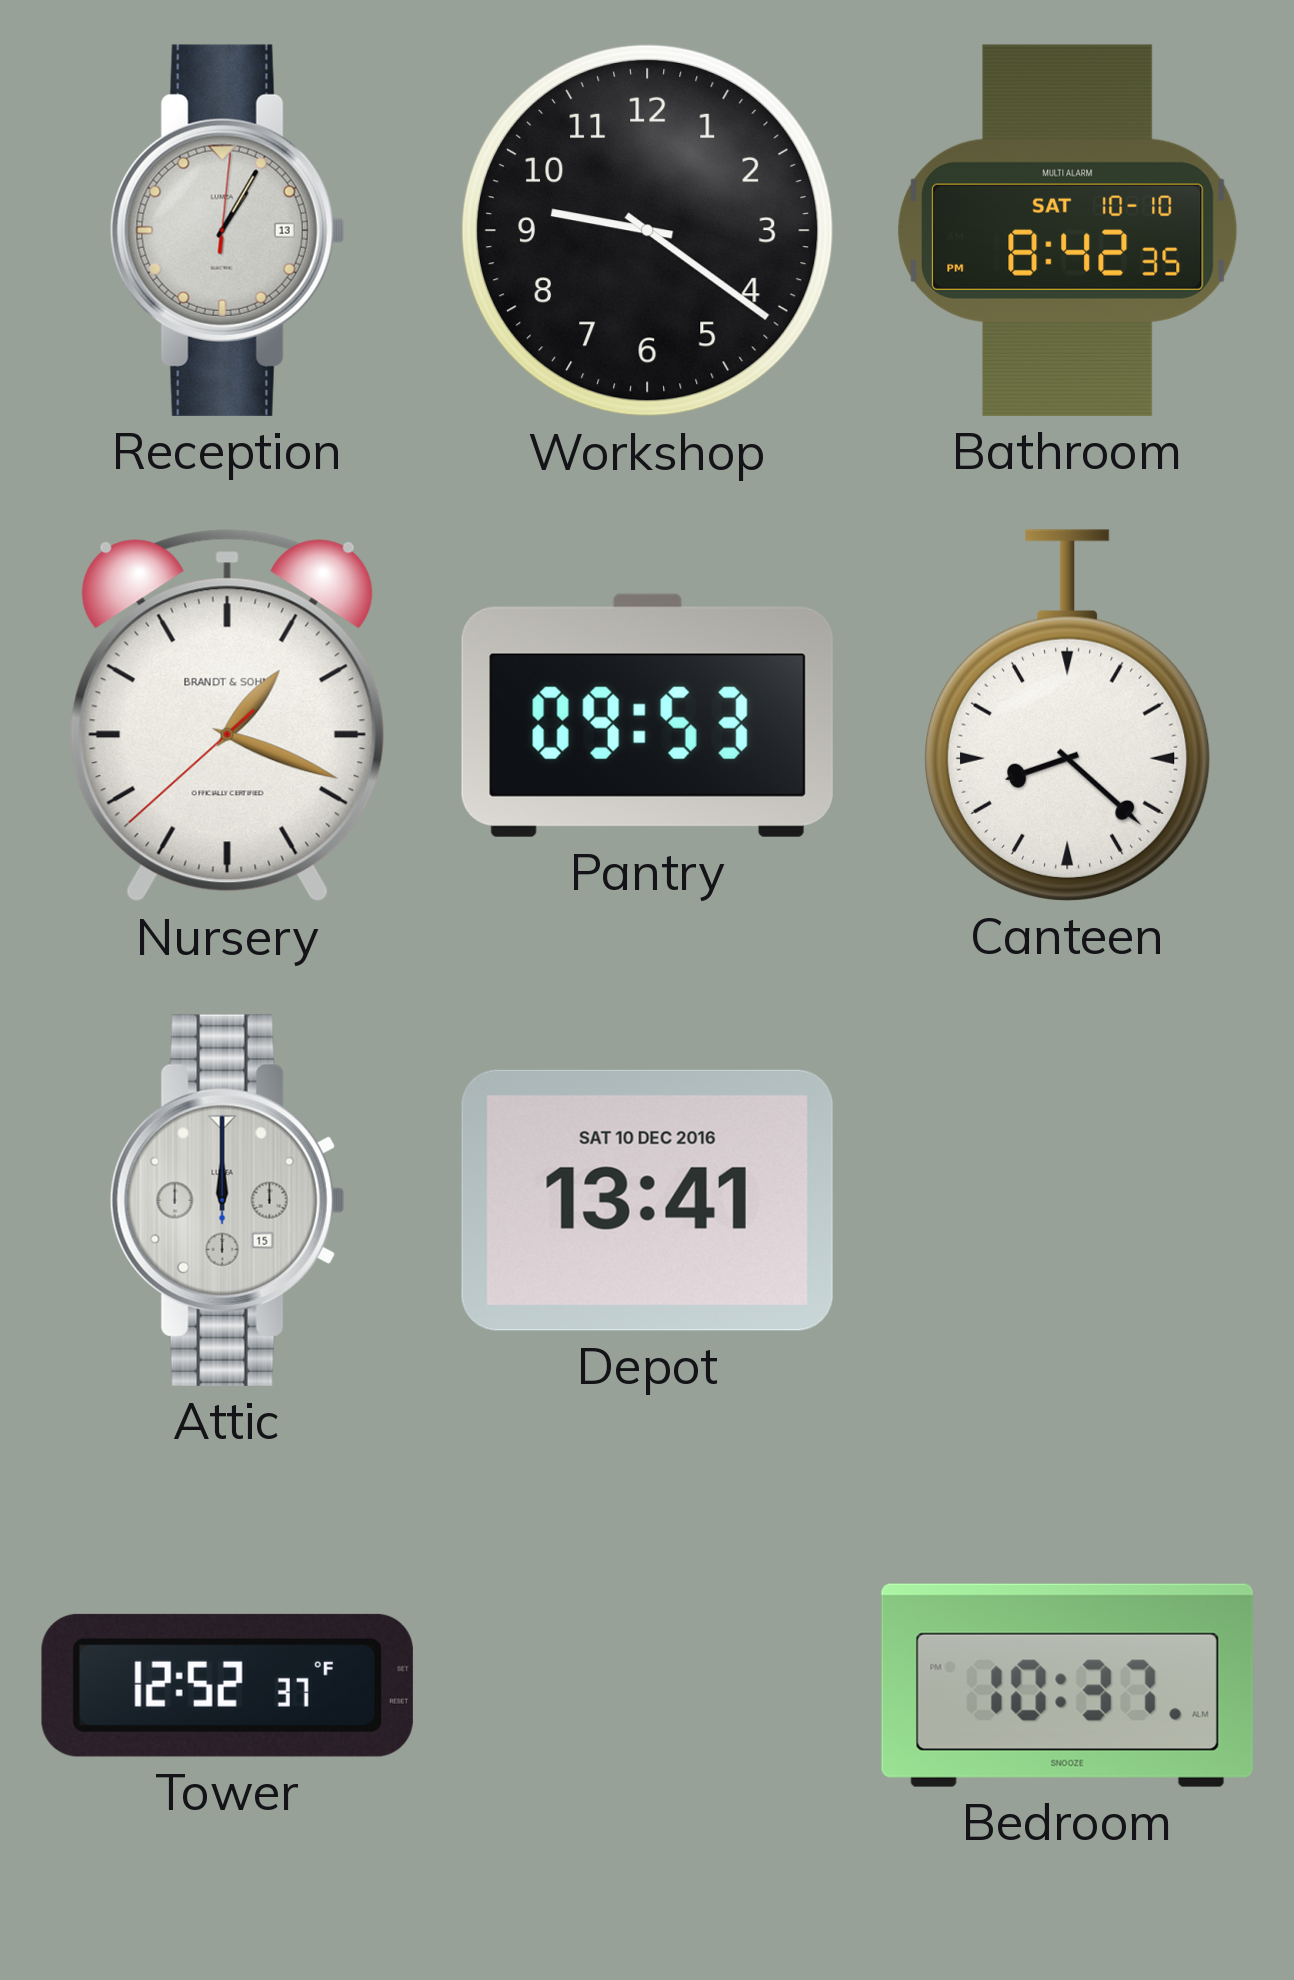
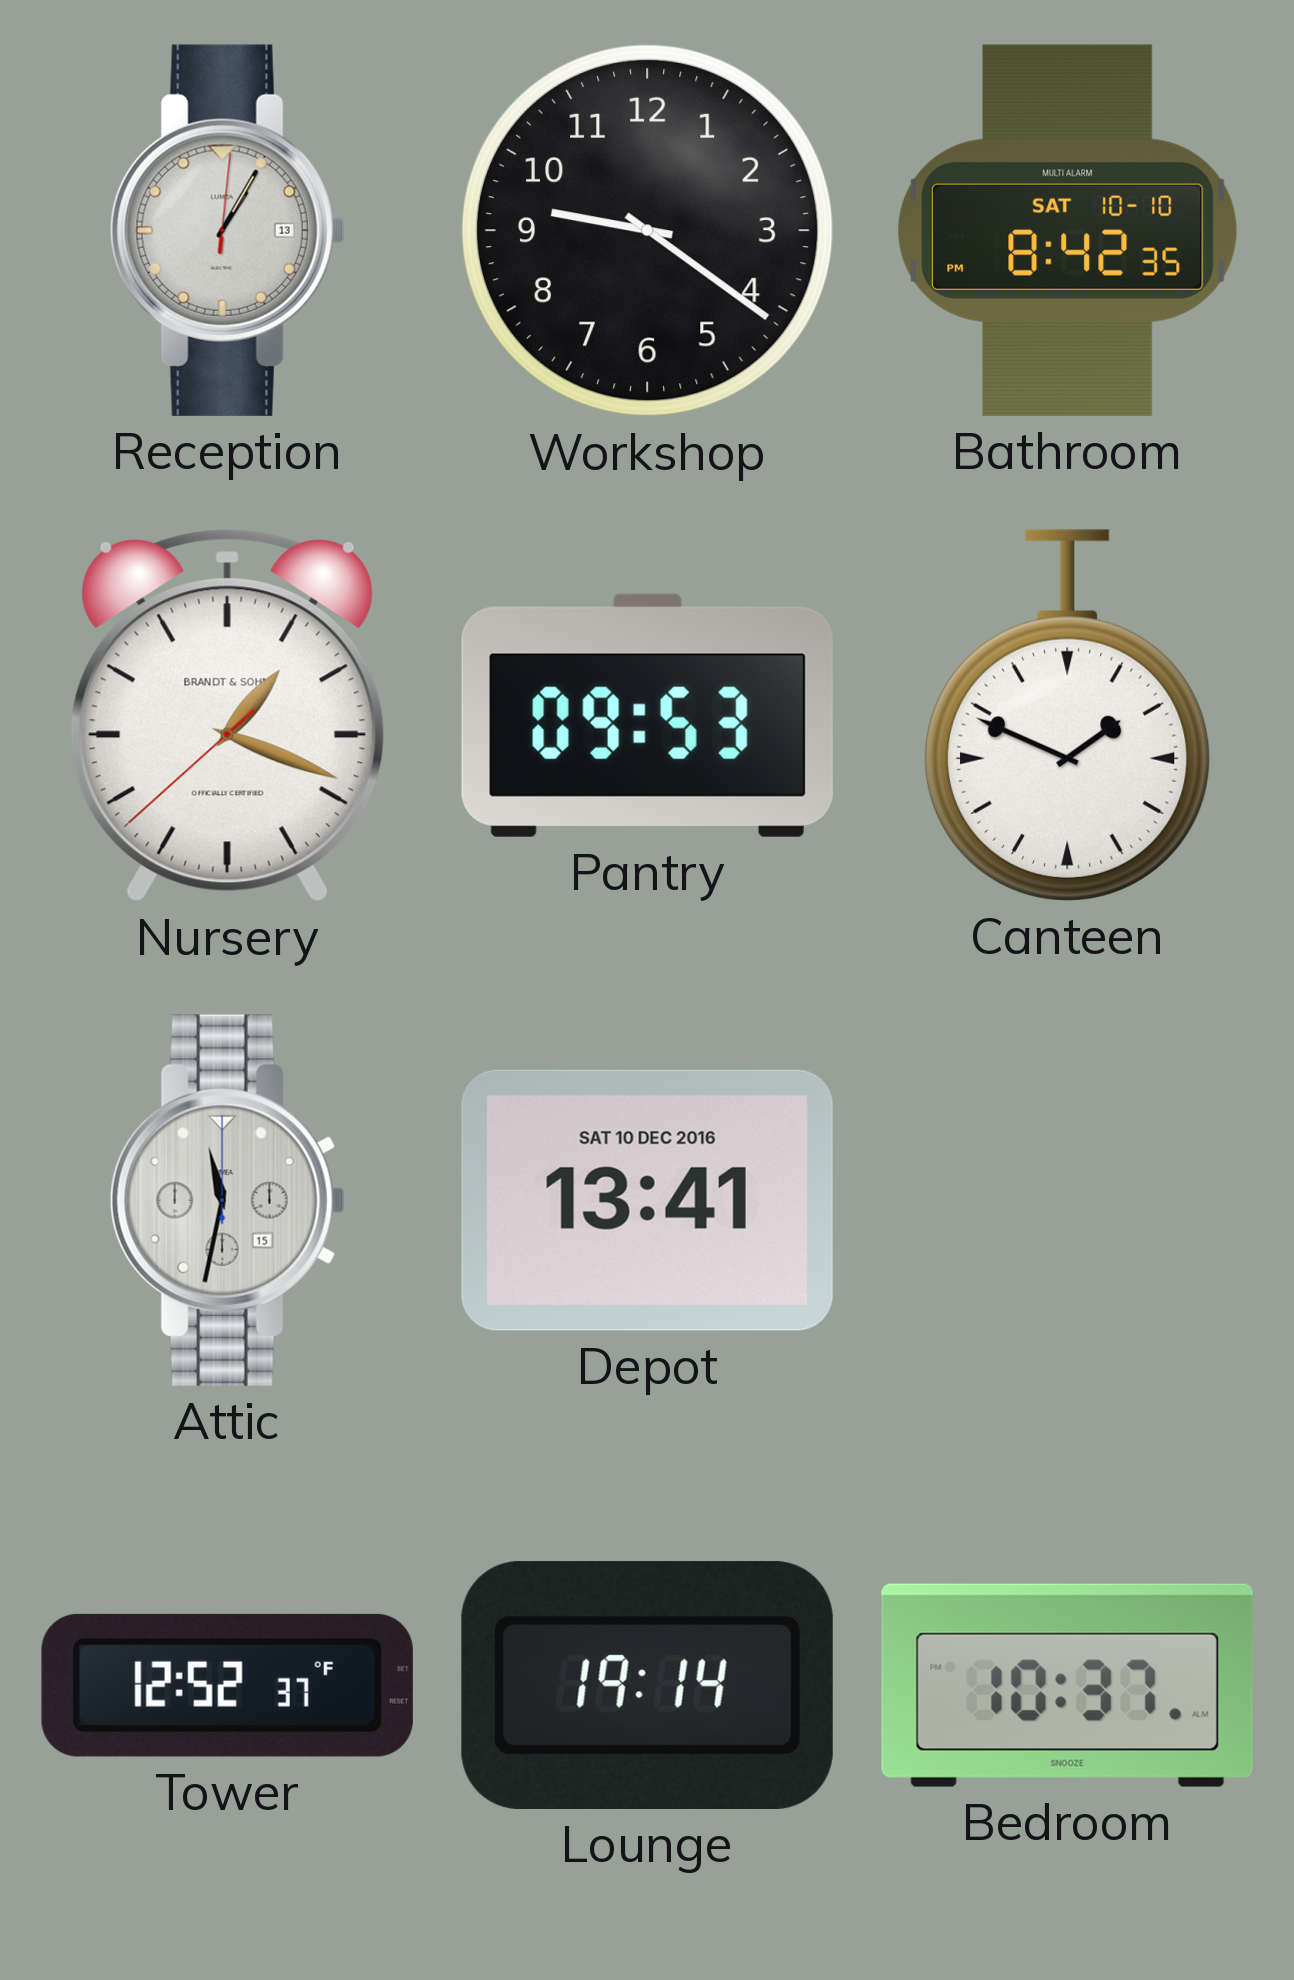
Canteen: 8:22 -> 1:49
Attic: 12:00 -> 11:32
Lounge: none -> 19:14
